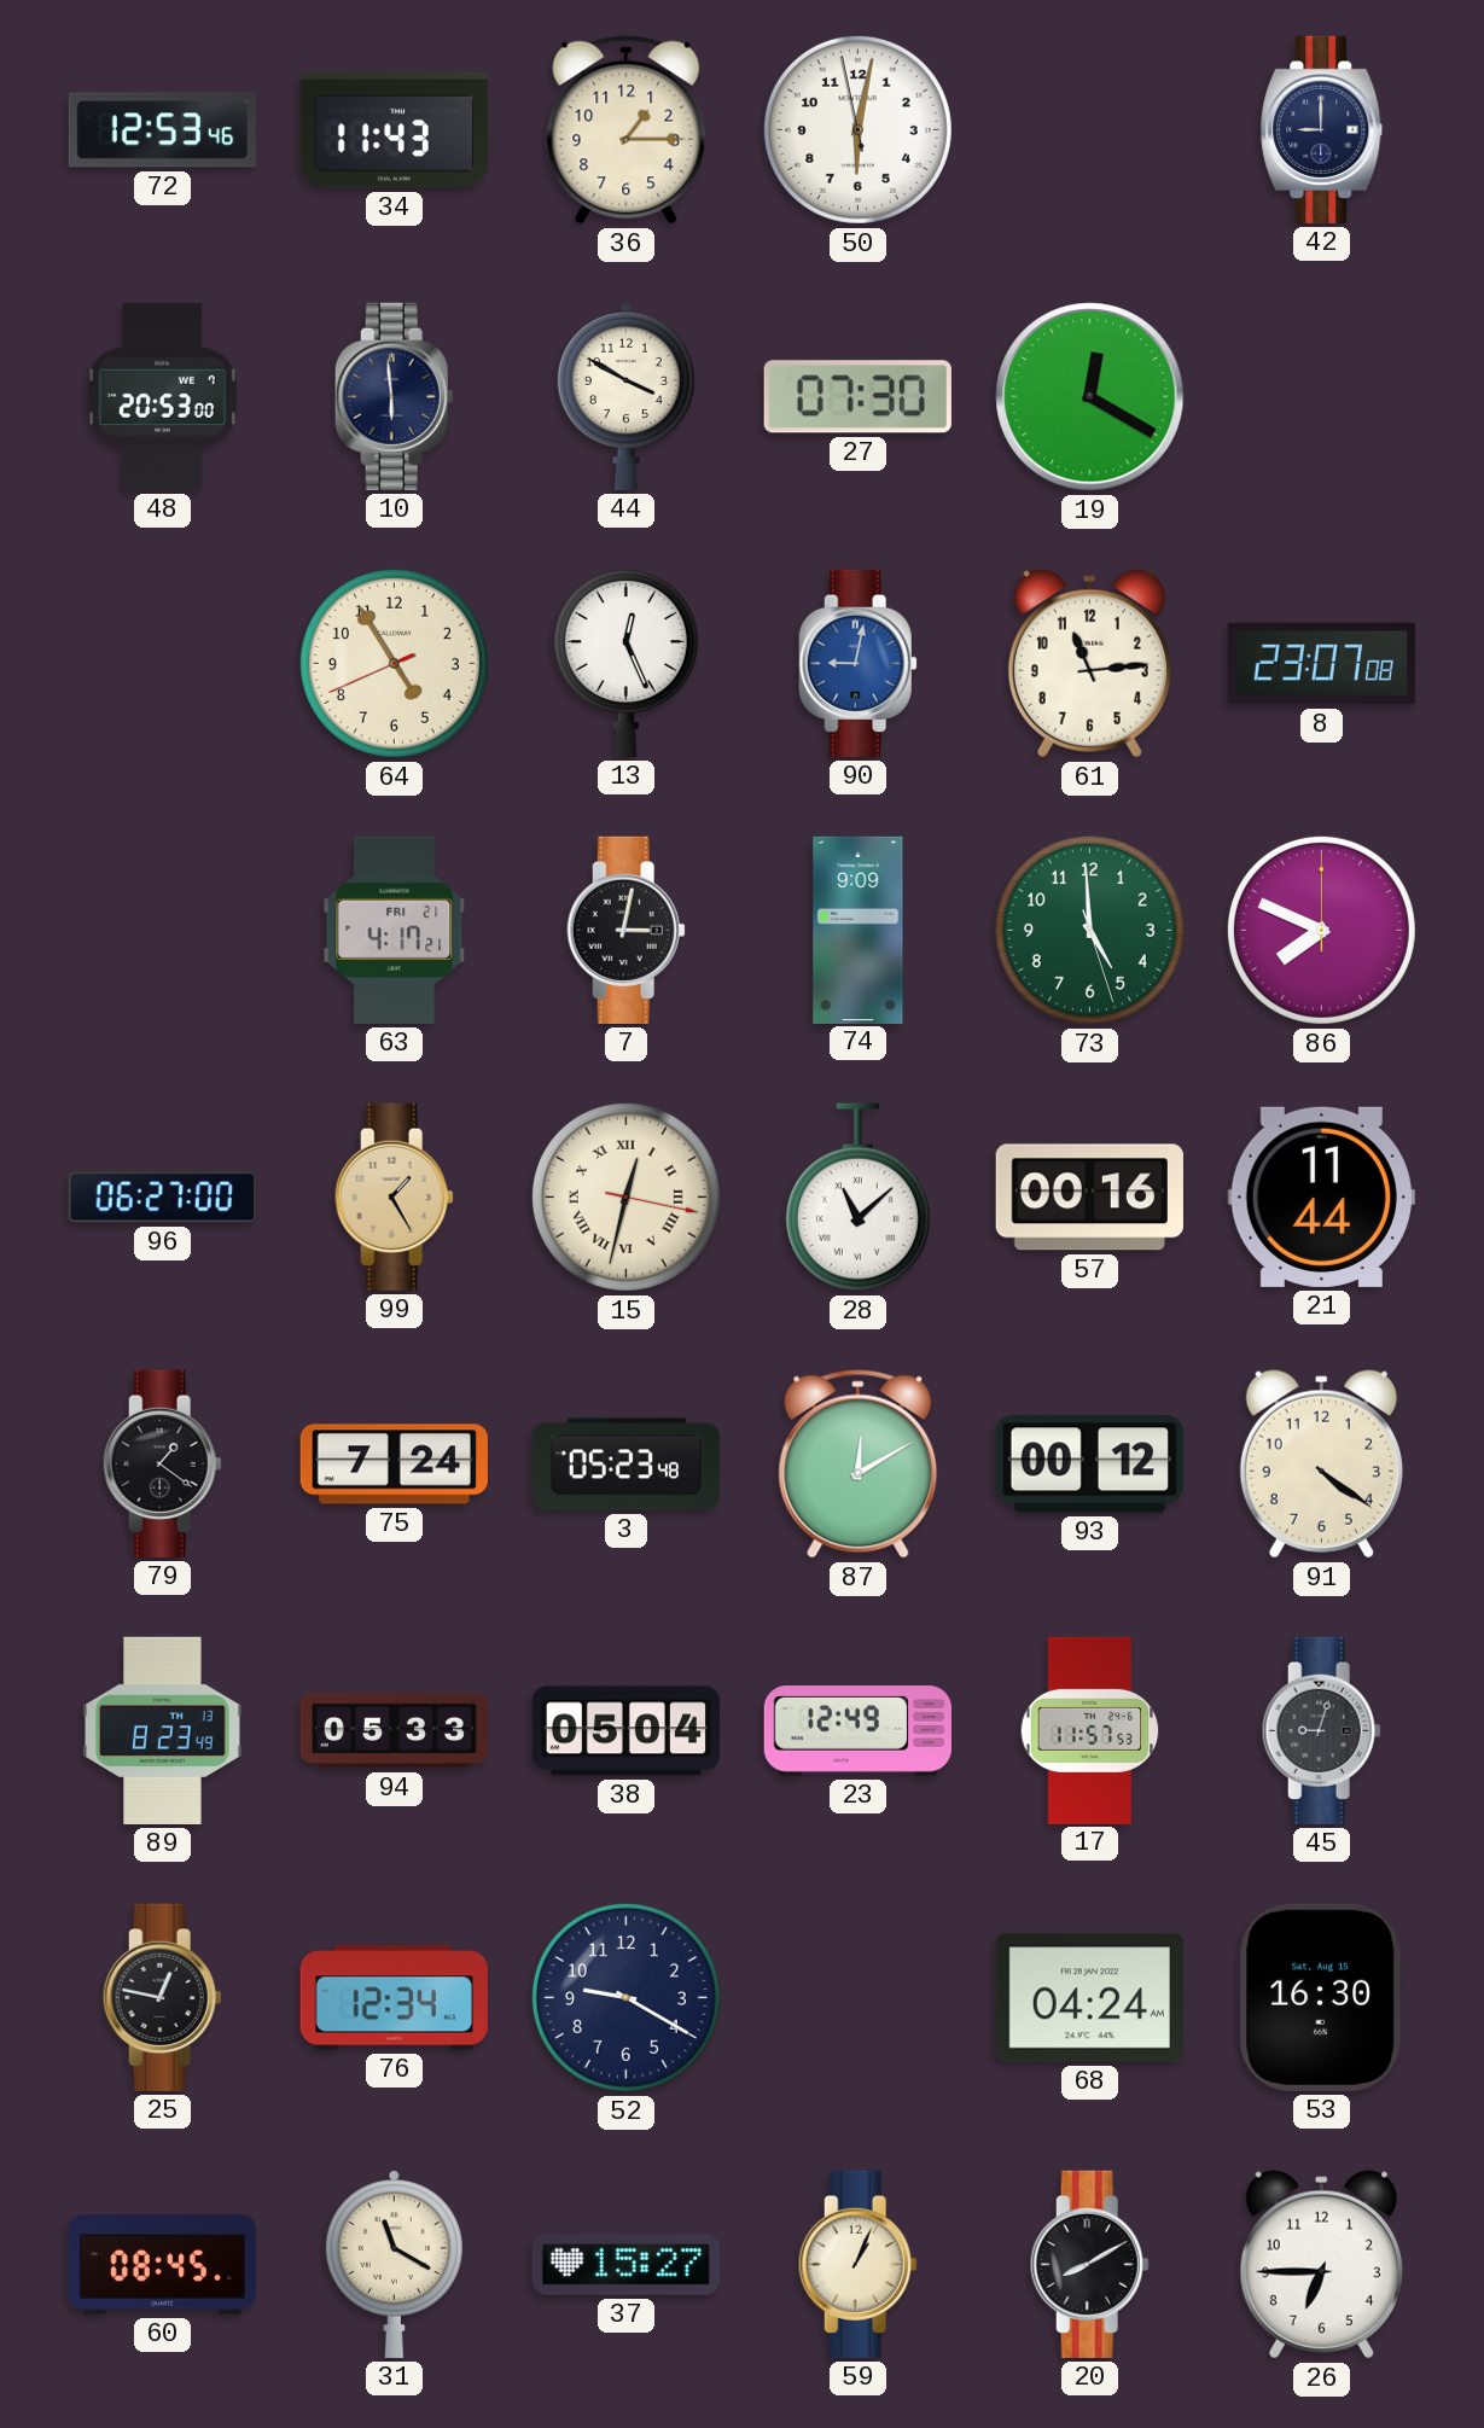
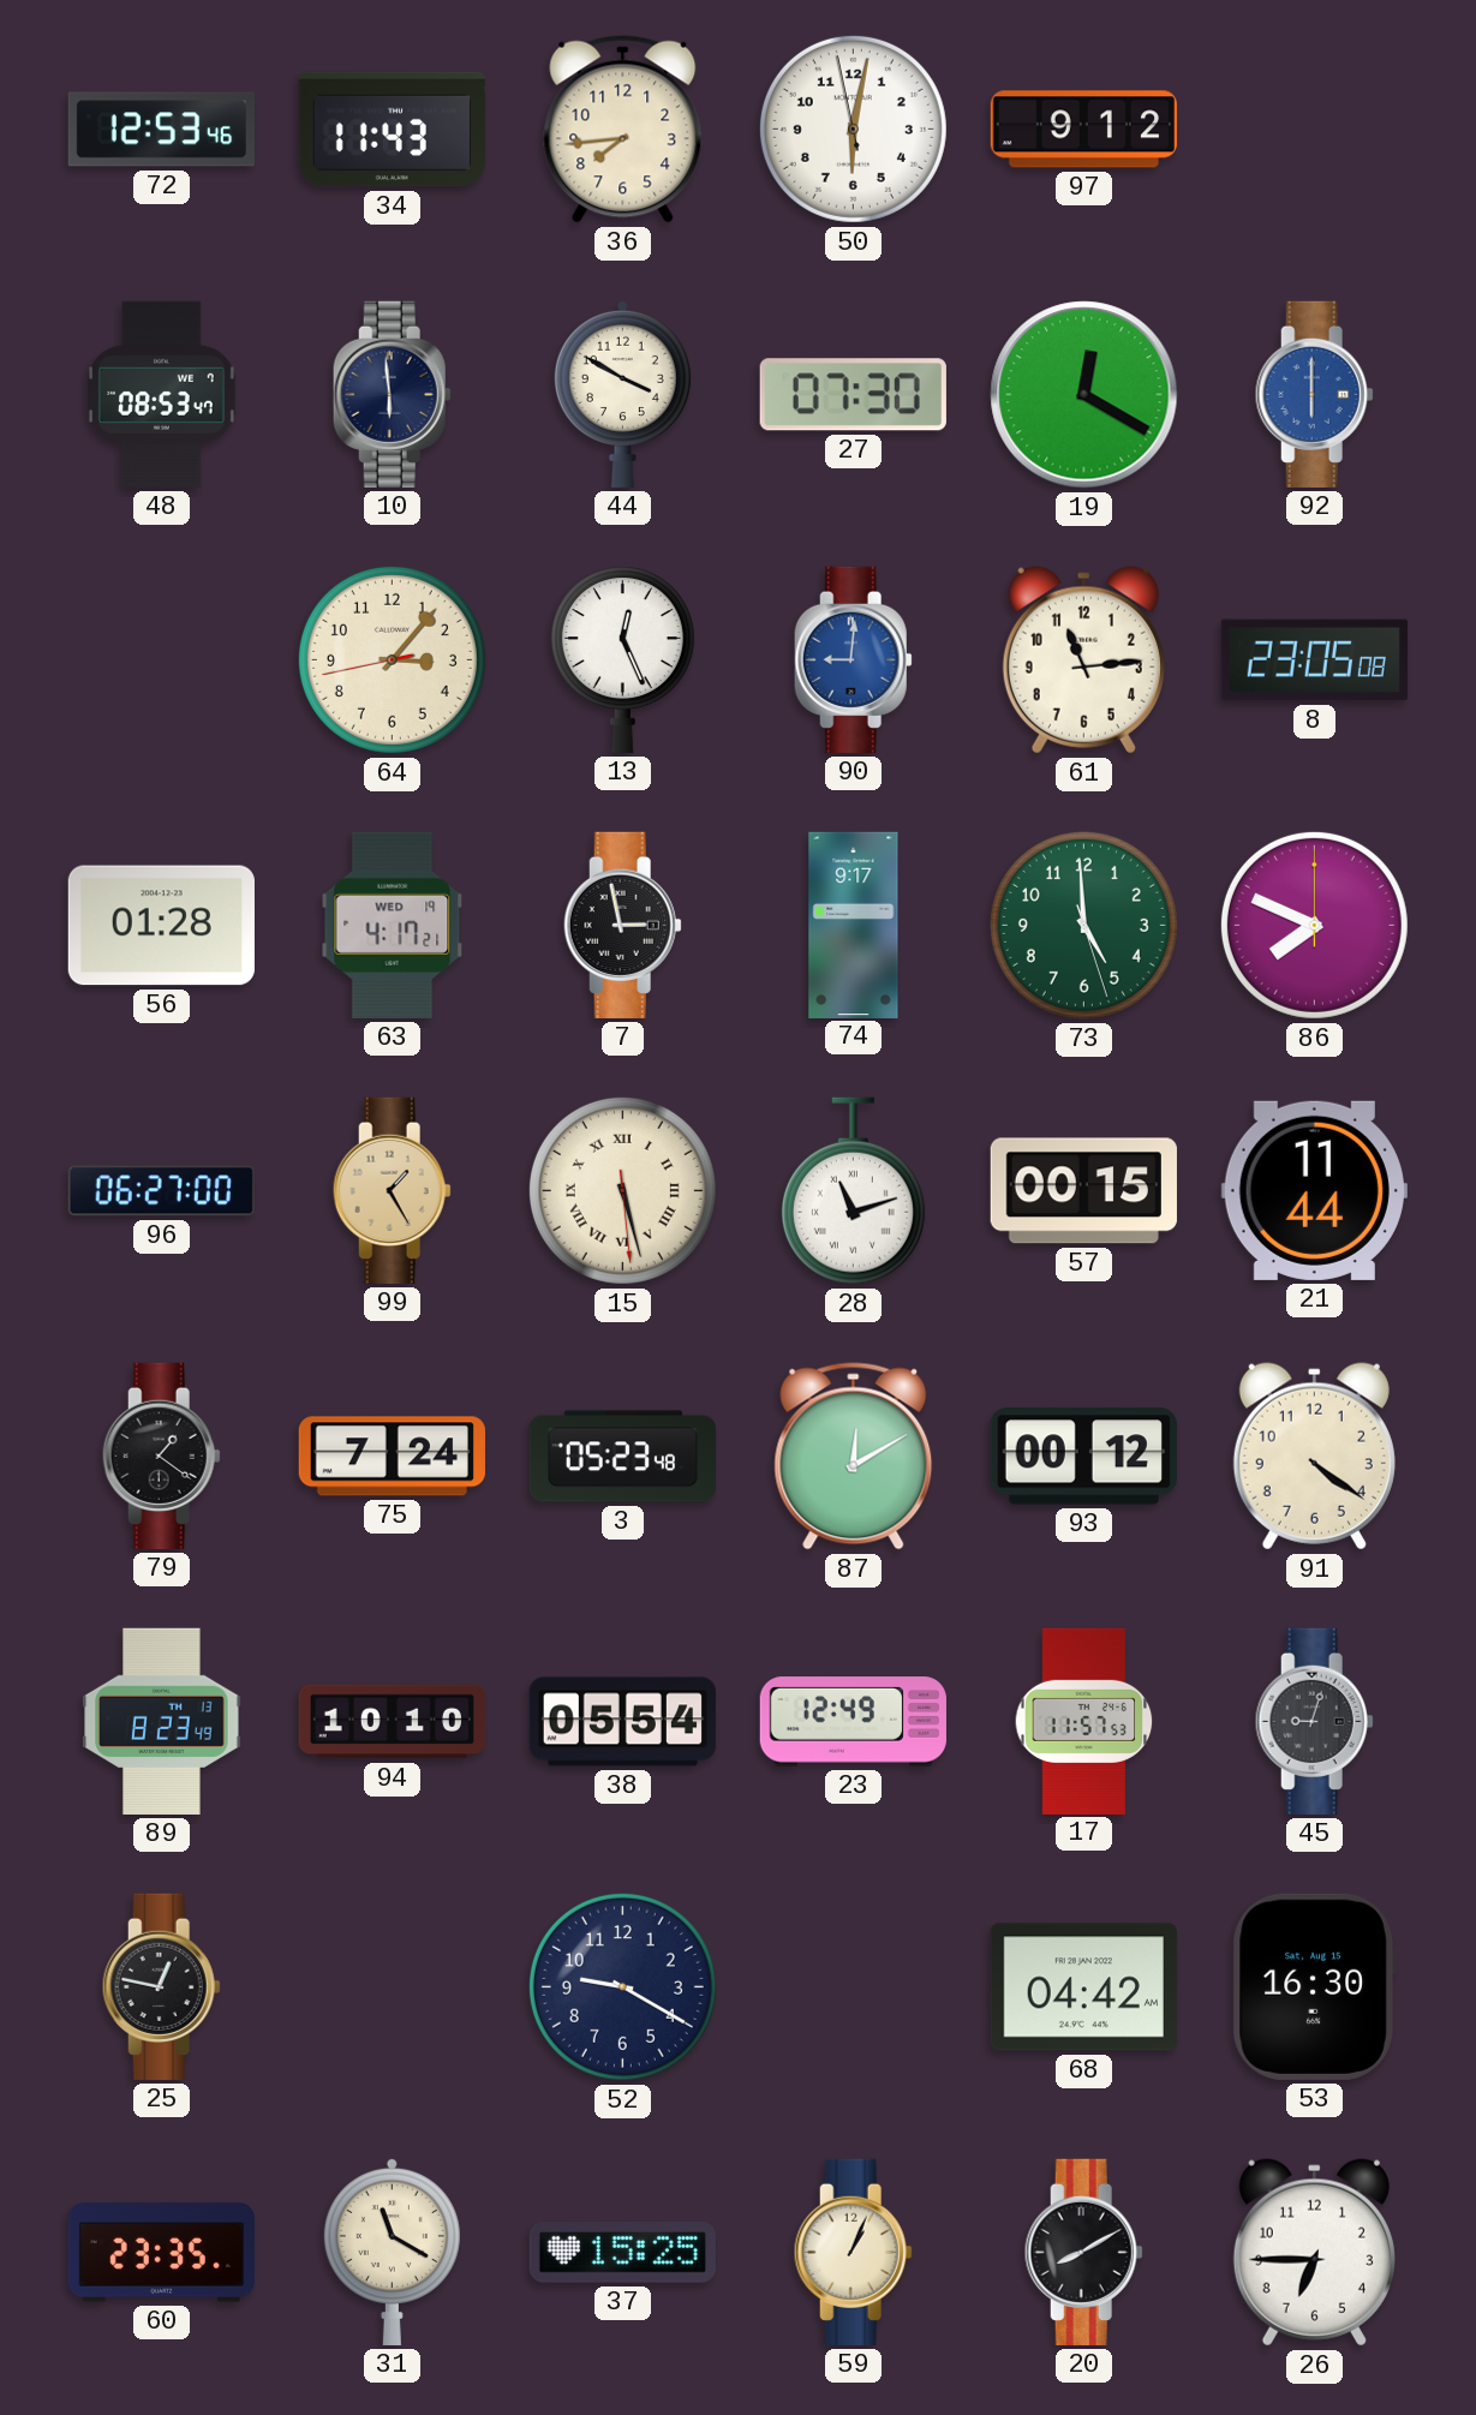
36: 1:15 -> 7:44
97: none -> 9:12
42: 9:00 -> none
48: 20:53 -> 08:53
92: none -> 6:00
64: 4:54 -> 3:06
90: 9:02 -> 9:01
8: 23:07 -> 23:05
56: none -> 01:28
63 date: FRI 21 -> WED 19
7: 3:02 -> 2:58
74: 9:09 -> 9:17
15: 12:32 -> 5:27
28: 11:08 -> 11:12
57: 00:16 -> 00:15
94: 05:33 -> 10:10
38: 05:04 -> 05:54
76: 12:34 -> none
68: 04:24 -> 04:42
60: 08:45 -> 23:35
37: 15:27 -> 15:25
